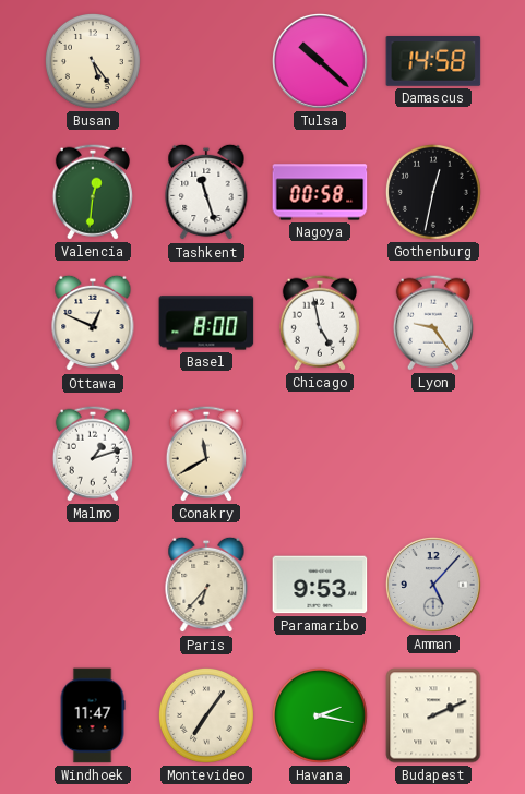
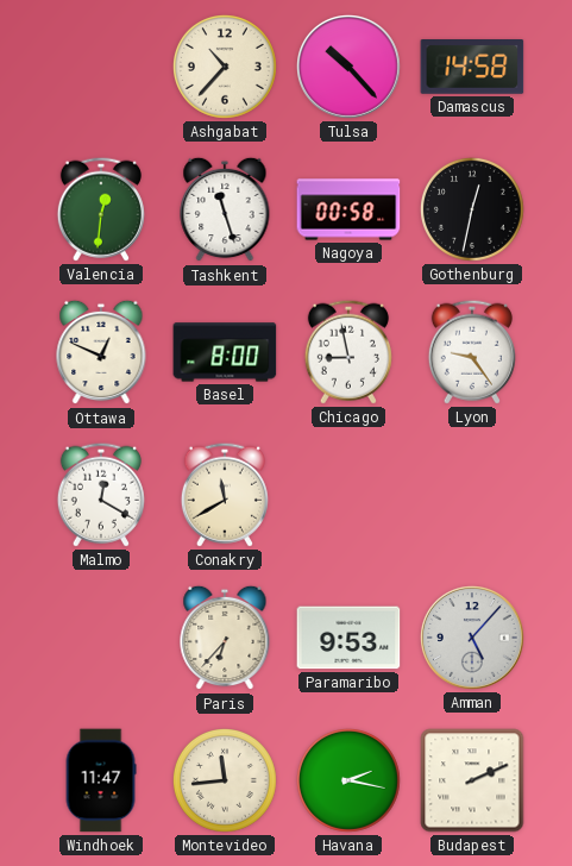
Busan: 5:24 -> none
Ashgabat: none -> 10:37
Tulsa: 10:22 -> 10:23
Chicago: 4:58 -> 8:58
Malmo: 1:12 -> 12:20
Montevideo: 7:06 -> 11:44
